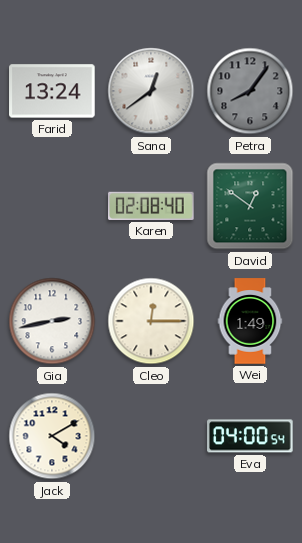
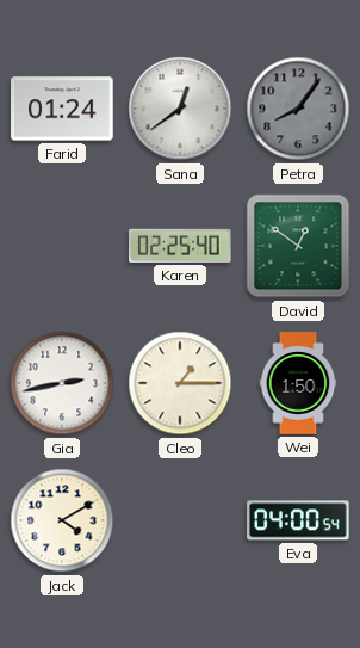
Farid: 13:24 -> 01:24
Karen: 02:08 -> 02:25
Cleo: 12:15 -> 1:15
Wei: 1:49 -> 1:50
